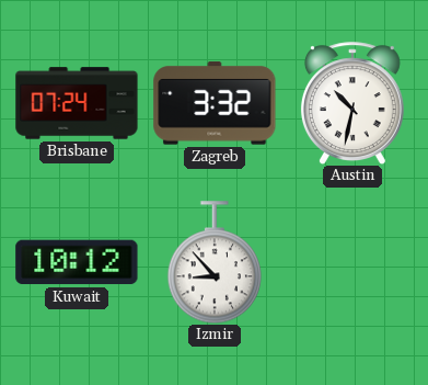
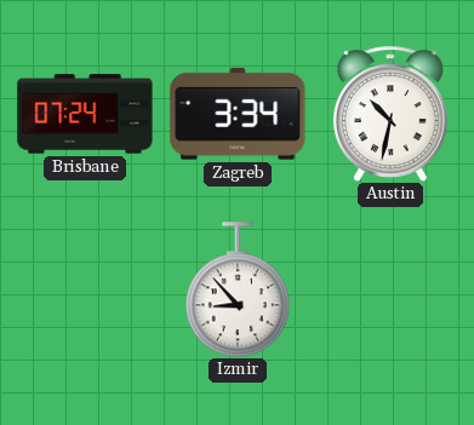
Zagreb: 3:32 -> 3:34
Kuwait: 10:12 -> none
